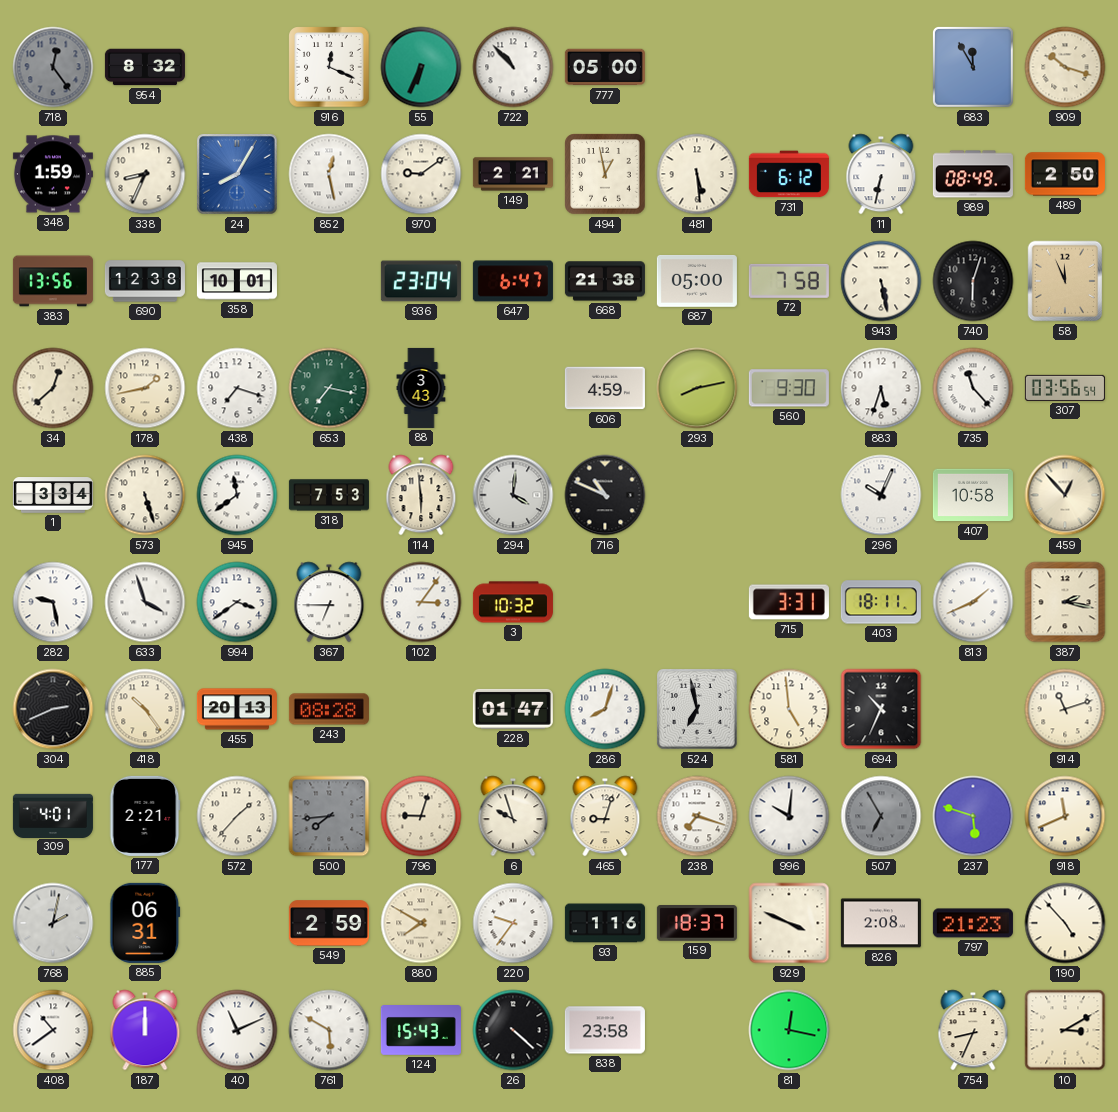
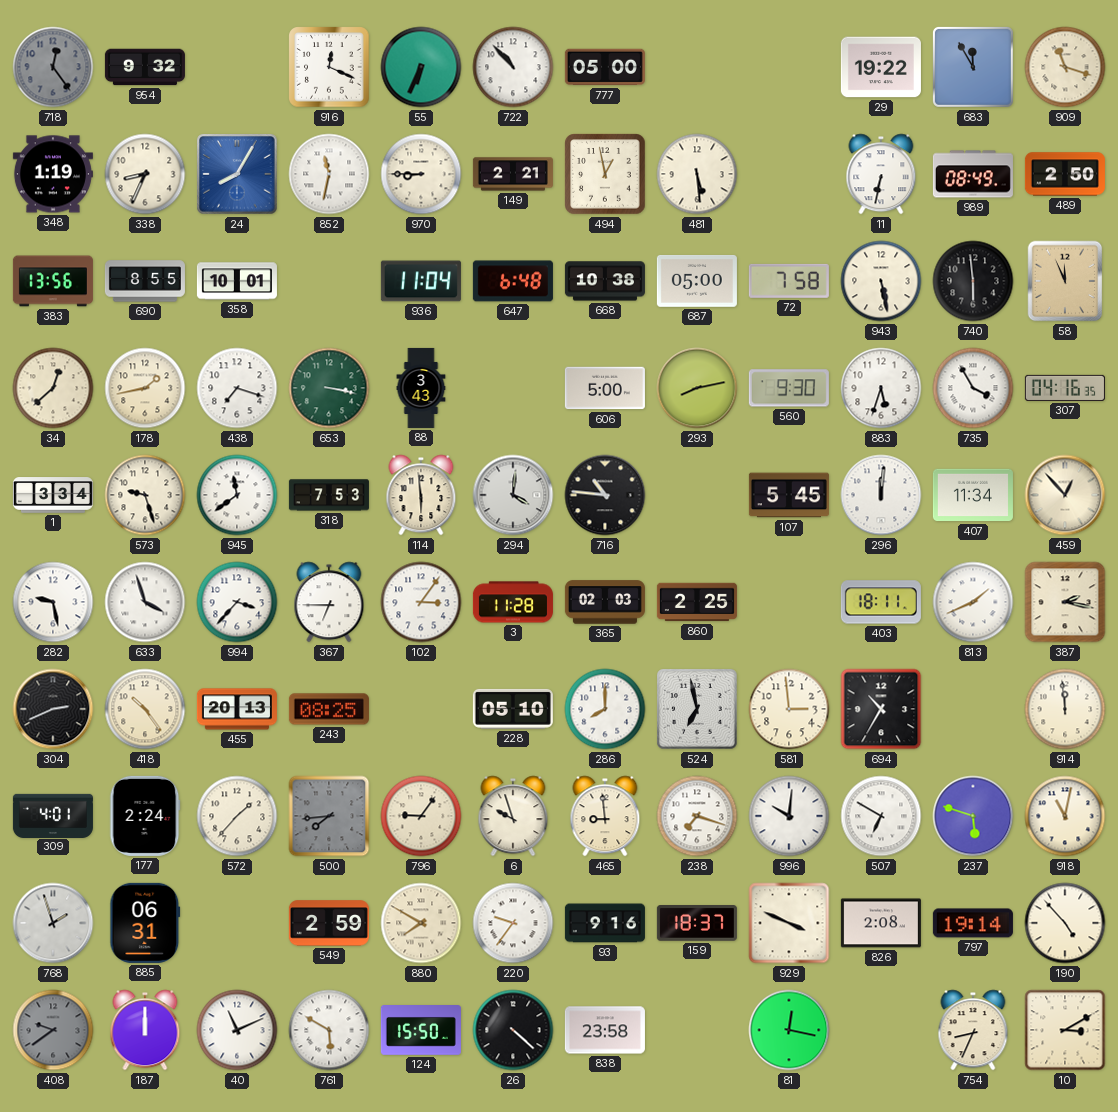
954: 8:32 -> 9:32
29: none -> 19:22
909: 10:18 -> 11:18
348: 1:59 -> 1:19
852: 12:28 -> 11:32
970: 9:09 -> 8:45
731: 6:12 -> none
690: 12:38 -> 8:55
936: 23:04 -> 11:04
647: 6:47 -> 6:48
668: 21:38 -> 10:38
740: 6:03 -> 5:59
653: 7:17 -> 3:17
606: 4:59 -> 5:00
735: 11:23 -> 3:55
307: 03:56 -> 04:16
573: 5:27 -> 9:27
716: 10:49 -> 10:46
107: none -> 5:45
296: 10:04 -> 12:01
407: 10:58 -> 11:34
994: 3:39 -> 3:37
3: 10:32 -> 11:28
365: none -> 02:03
860: none -> 2:25
715: 3:31 -> none
243: 08:28 -> 08:25
228: 01:47 -> 05:10
286: 8:03 -> 8:00
581: 4:59 -> 2:59
694: 10:34 -> 10:35
914: 11:12 -> 11:59
177: 2:21 -> 2:24
796: 9:03 -> 9:06
465: 9:03 -> 8:59
507: 6:55 -> 6:50
507 dial: grey -> white
918: 11:41 -> 11:02
768: 2:02 -> 1:57
93: 1:16 -> 9:16
797: 21:23 -> 19:14
408: 10:39 -> 9:39
408 dial: white -> grey
124: 15:43 -> 15:50
